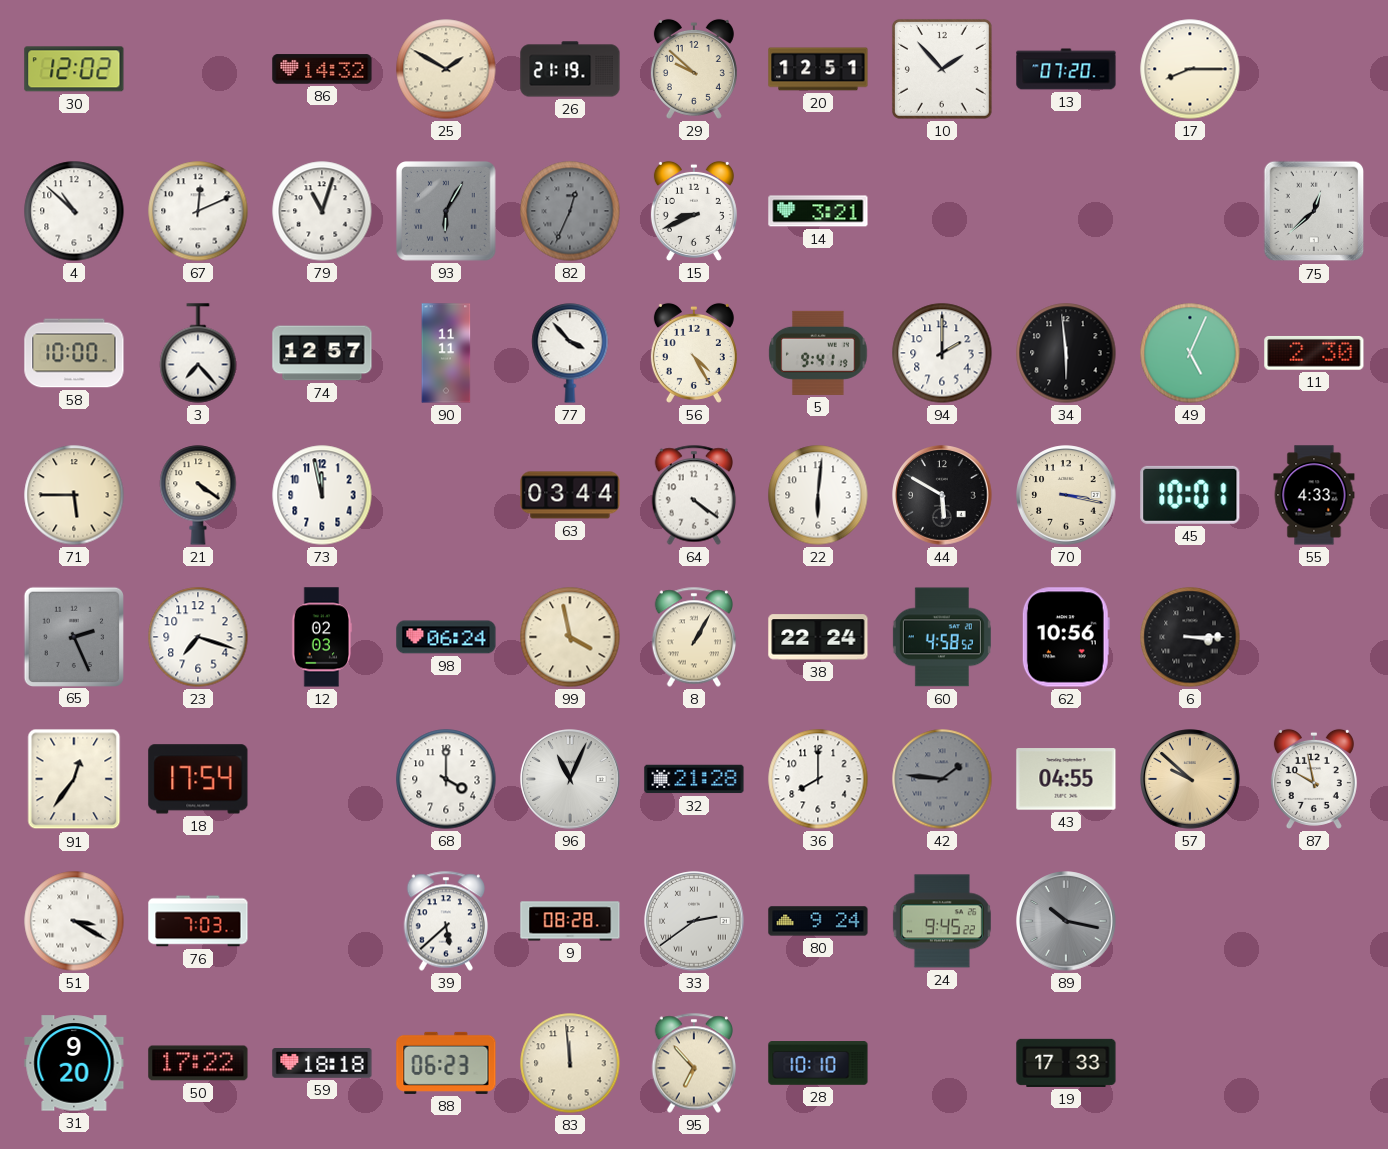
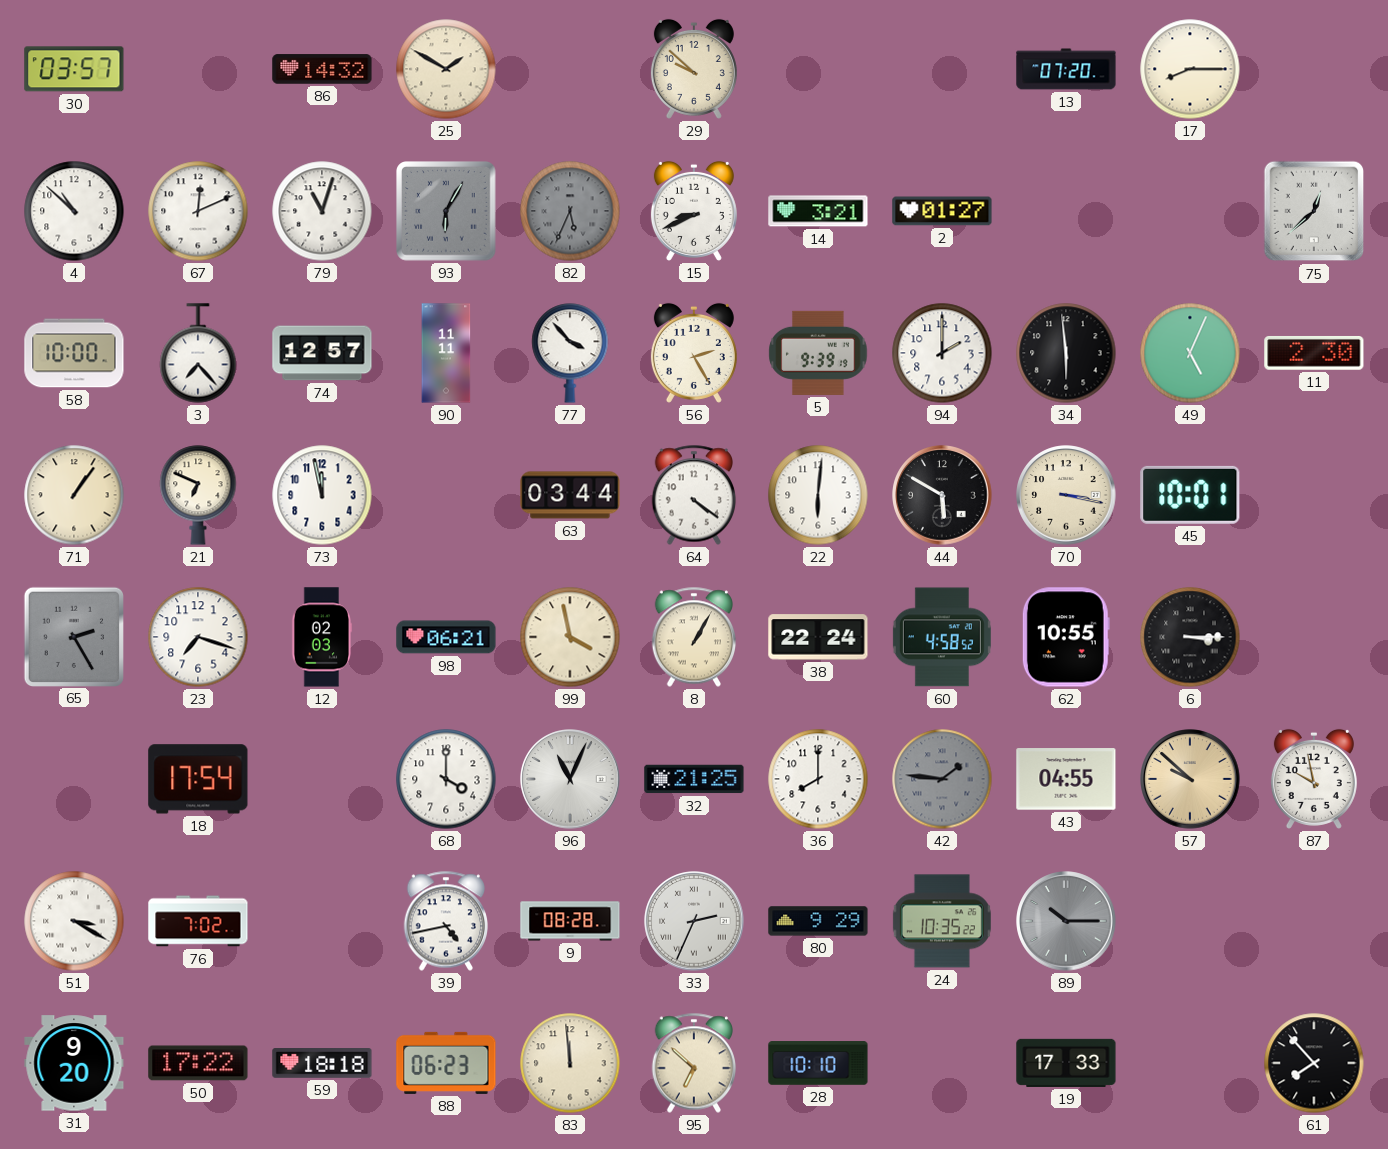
30: 12:02 -> 03:57
26: 21:19 -> none
20: 12:51 -> none
10: 1:53 -> none
82: 12:34 -> 5:34
2: none -> 01:27
56: 4:25 -> 2:25
5: 9:41 -> 9:39
71: 5:45 -> 1:06
21: 4:21 -> 6:49
55: 4:33 -> none
65: 2:26 -> 2:25
98: 06:24 -> 06:21
62: 10:56 -> 10:55
91: 12:36 -> none
32: 21:28 -> 21:25
76: 7:03 -> 7:02
39: 5:38 -> 4:43
33: 2:39 -> 2:34
80: 9:24 -> 9:29
24: 9:45 -> 10:35
89: 10:17 -> 10:15
95: 6:53 -> 6:52
61: none -> 7:53
